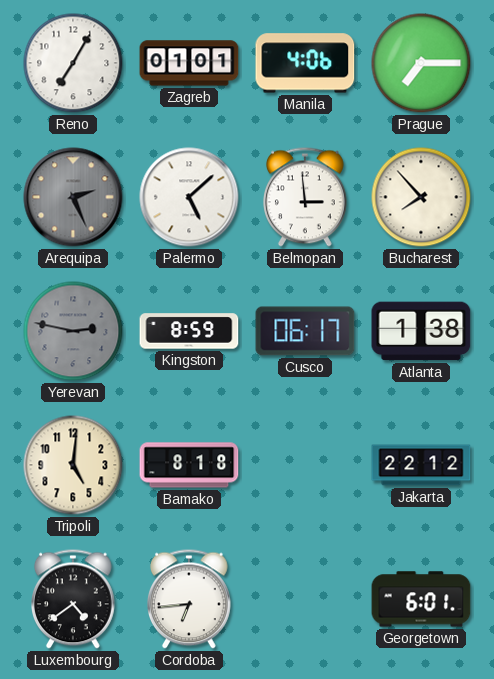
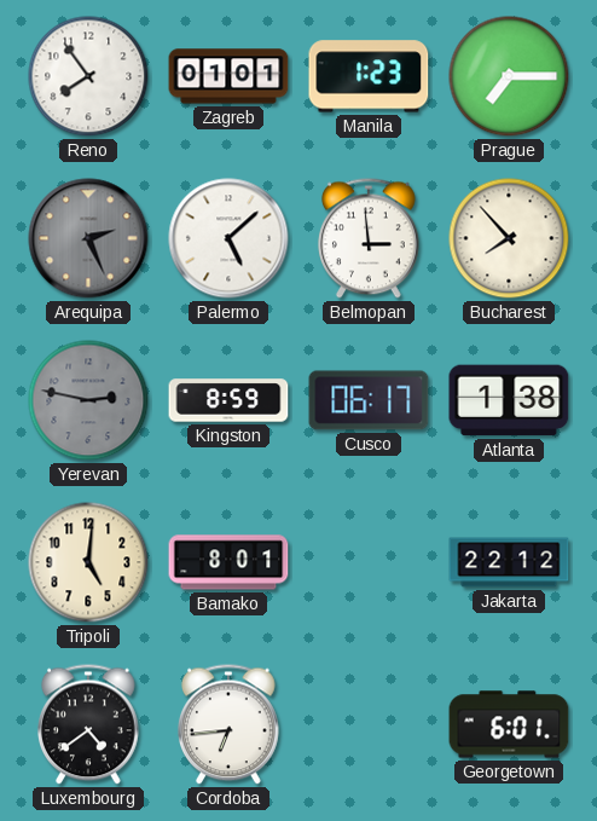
Reno: 7:05 -> 7:54
Manila: 4:06 -> 1:23
Bamako: 8:18 -> 8:01
